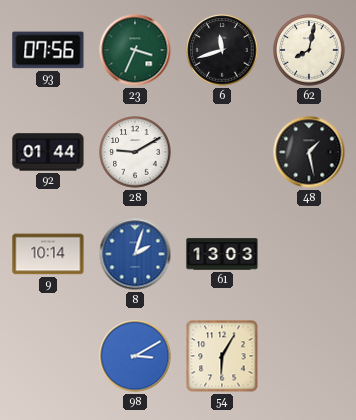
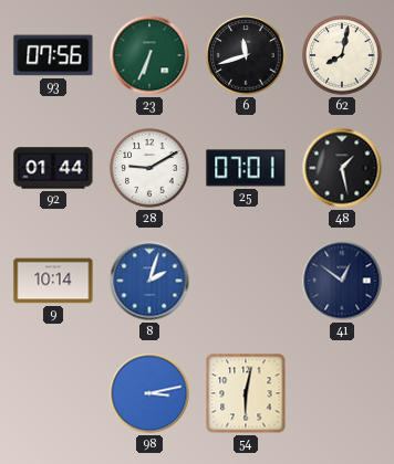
23: 3:34 -> 6:34
25: none -> 07:01
61: 13:03 -> none
41: none -> 12:51
98: 3:10 -> 3:13
54: 6:05 -> 6:02
